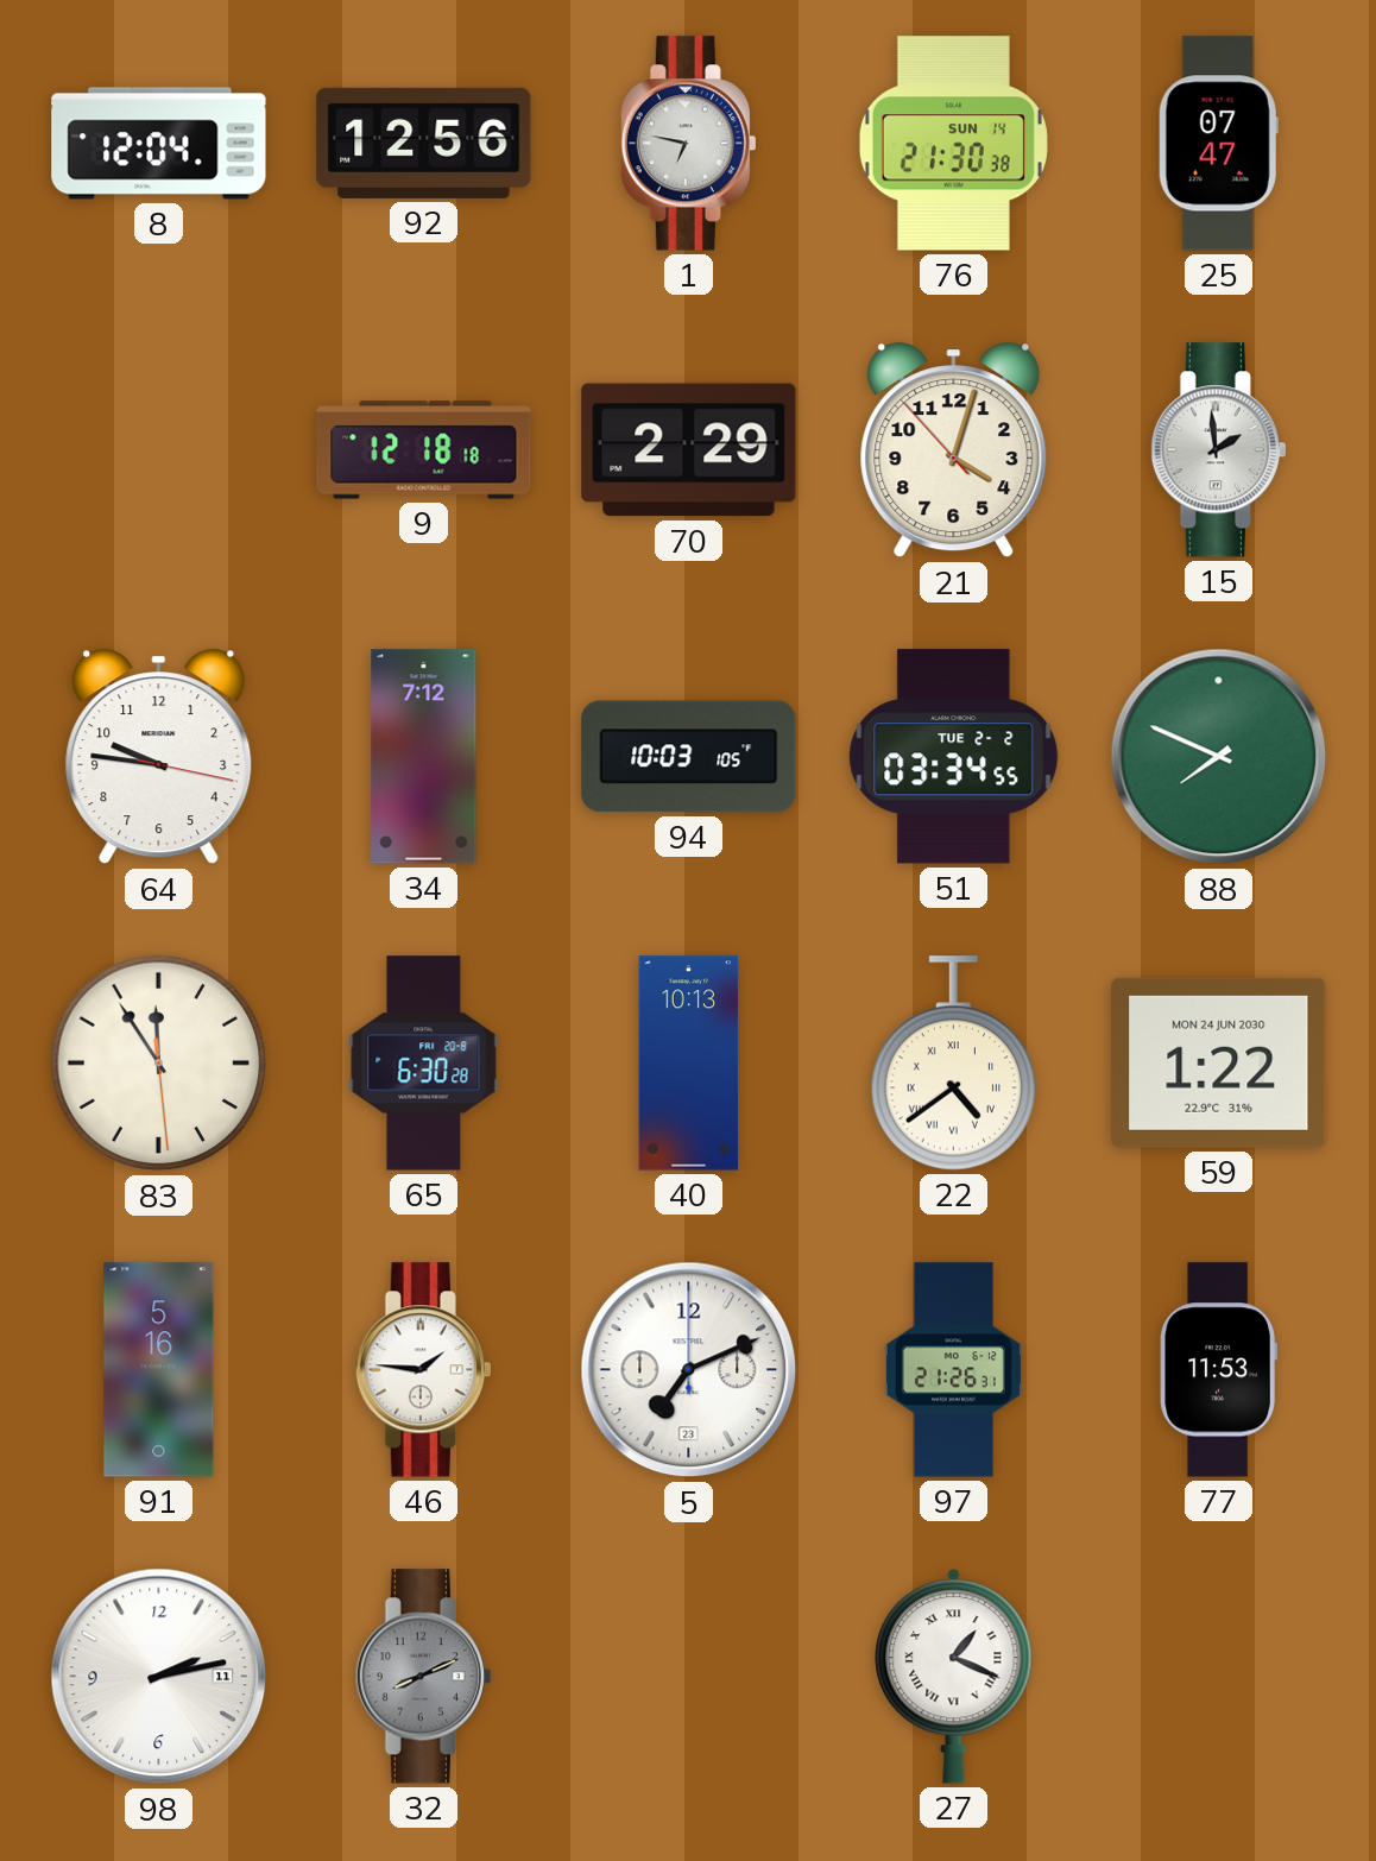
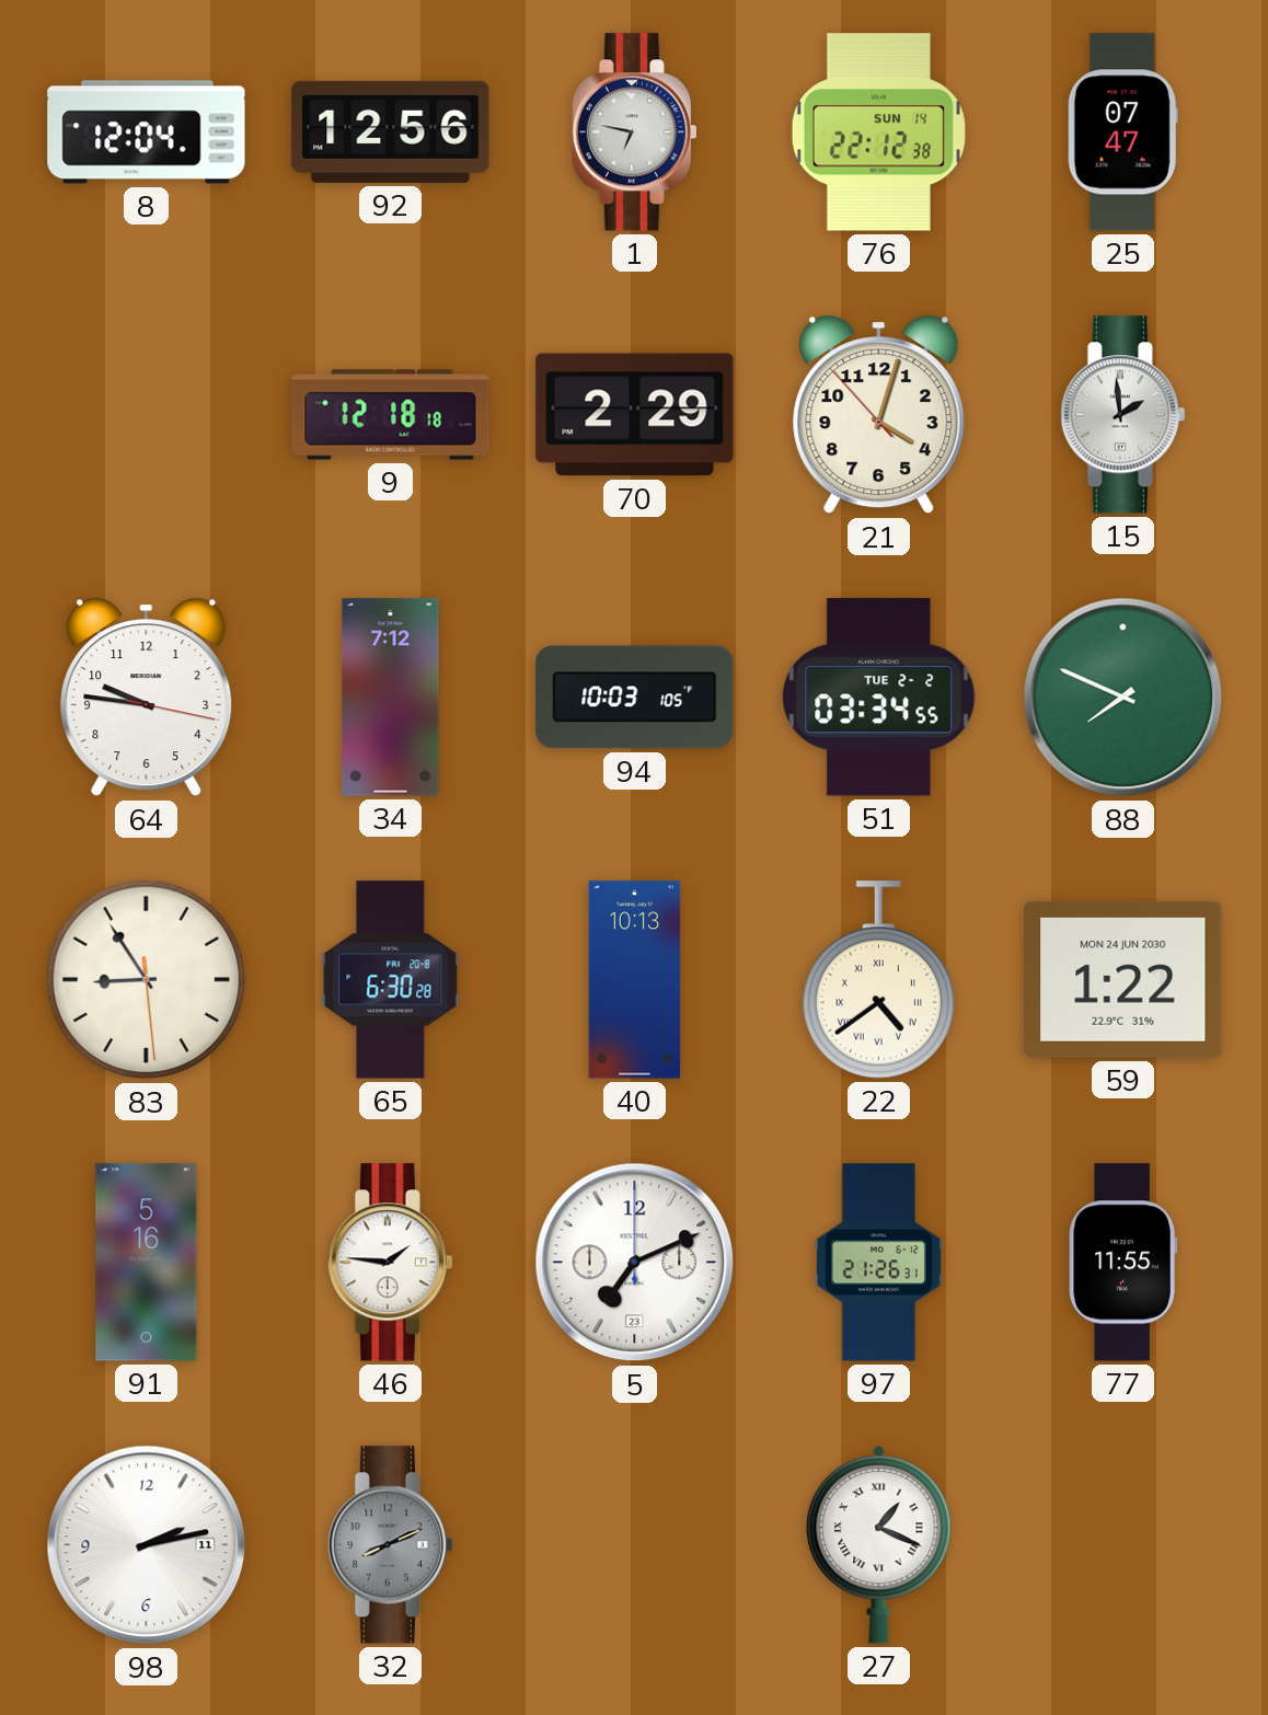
76: 21:30 -> 22:12
83: 11:54 -> 8:54
77: 11:53 -> 11:55
